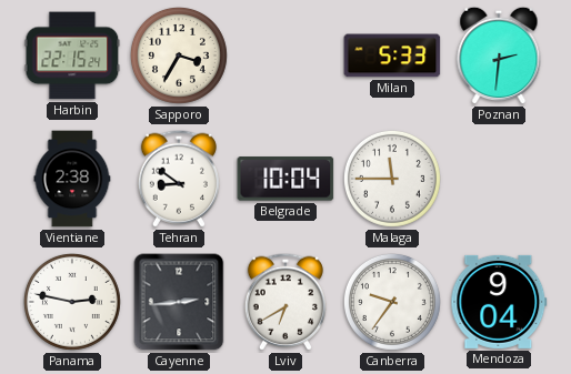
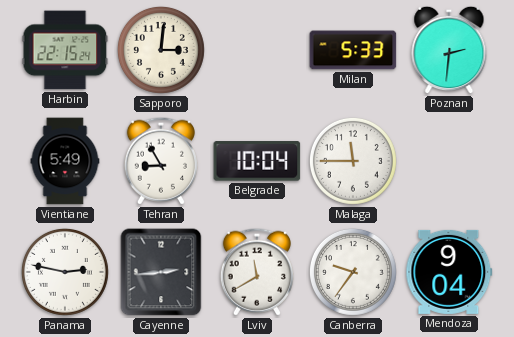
Sapporo: 3:35 -> 3:01
Vientiane: 2:38 -> 5:49
Tehran: 8:51 -> 8:55
Lviv: 6:40 -> 11:40
